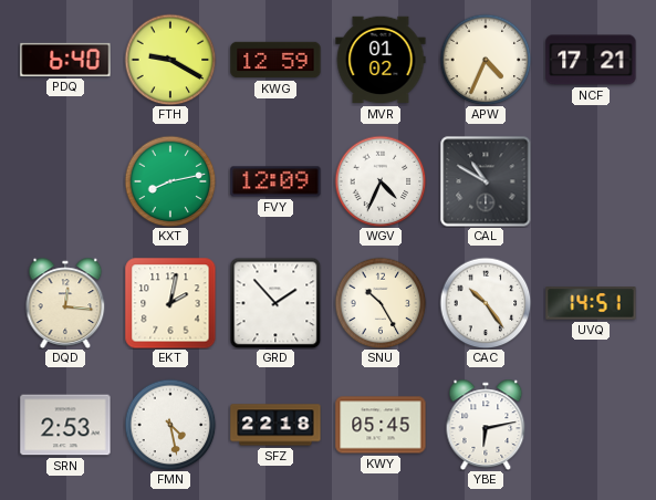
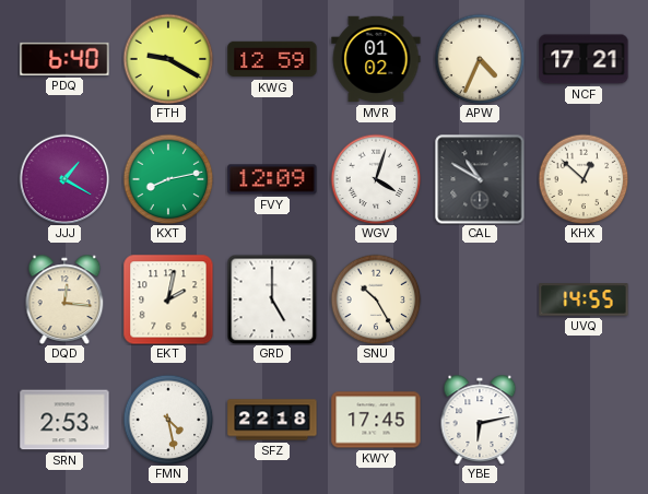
JJJ: none -> 1:20
WGV: 4:34 -> 4:03
KHX: none -> 12:52
GRD: 1:53 -> 5:00
CAC: 10:24 -> none
UVQ: 14:51 -> 14:55
KWY: 05:45 -> 17:45
